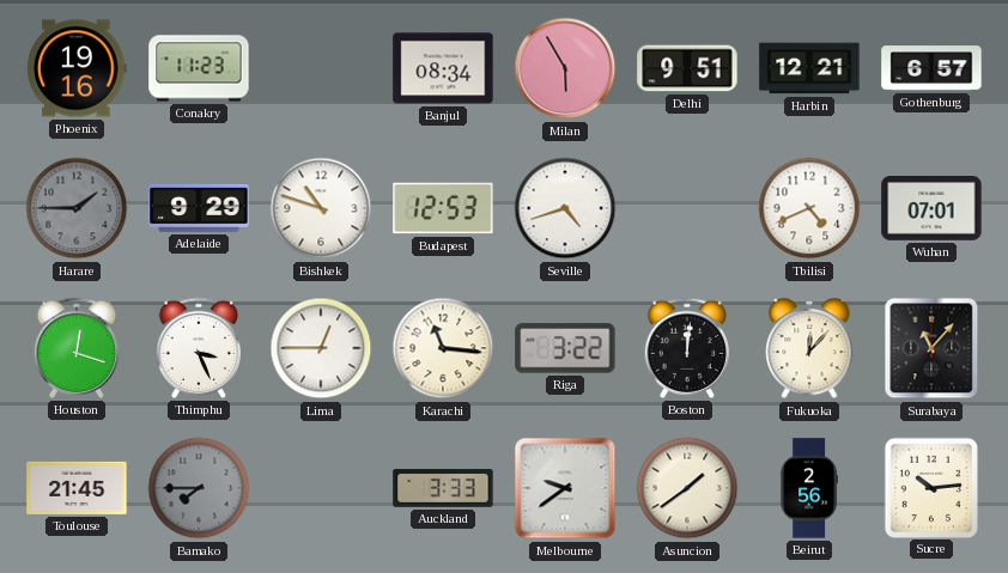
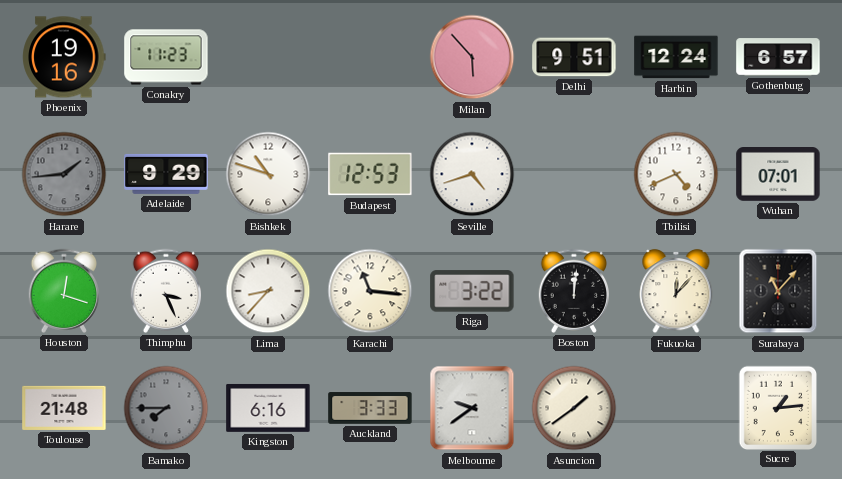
Banjul: 08:34 -> none
Milan: 5:55 -> 5:53
Harbin: 12:21 -> 12:24
Harare: 1:45 -> 1:44
Lima: 12:45 -> 8:37
Toulouse: 21:45 -> 21:48
Kingston: none -> 6:16
Beirut: 2:56 -> none
Sucre: 10:14 -> 1:14
